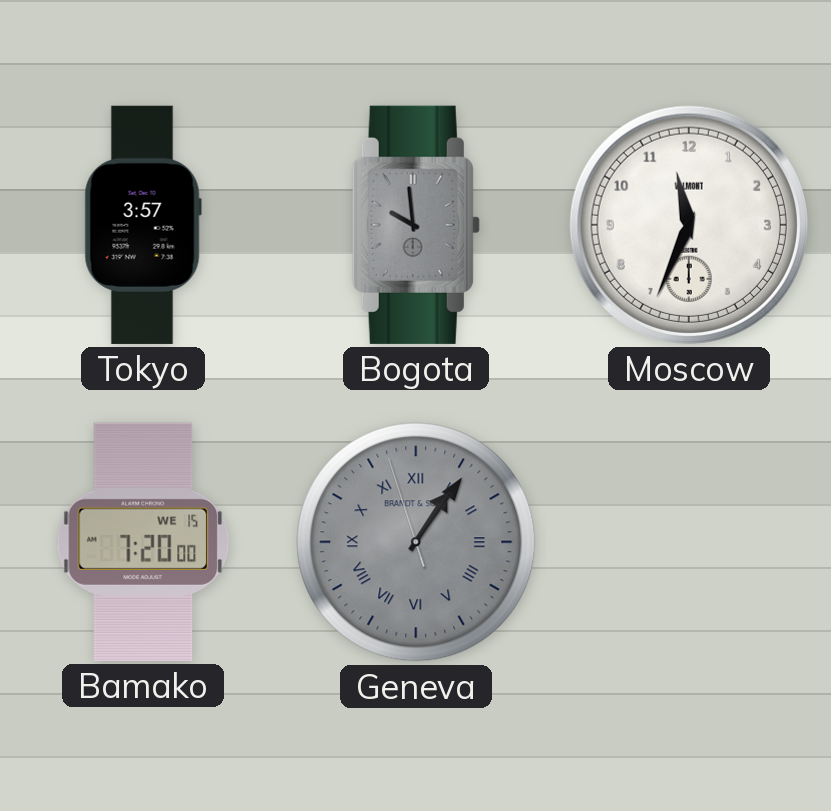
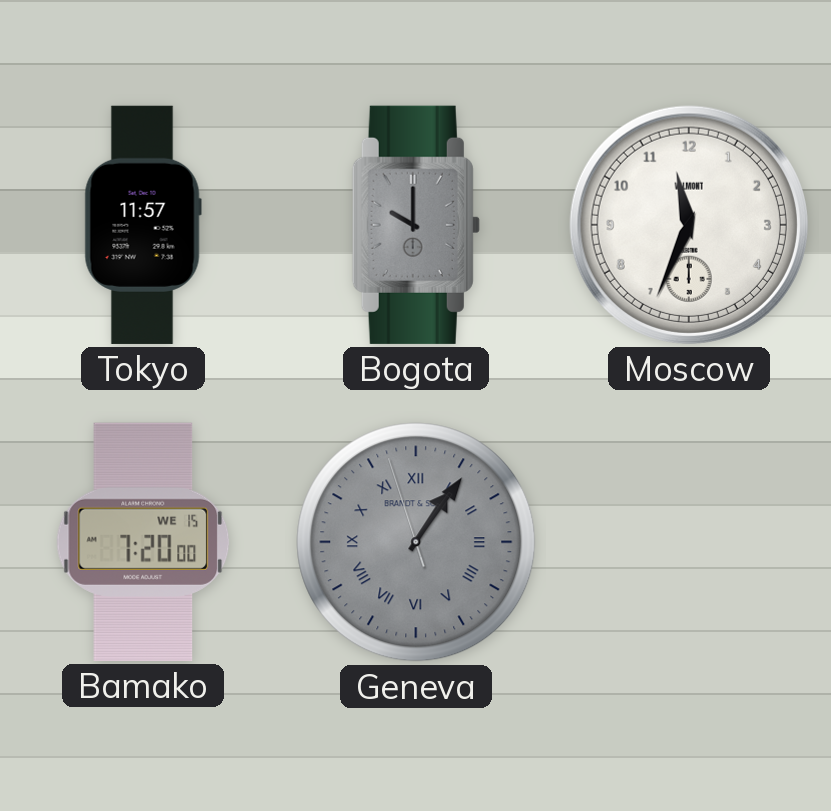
Tokyo: 3:57 -> 11:57
Bogota: 9:59 -> 10:00
